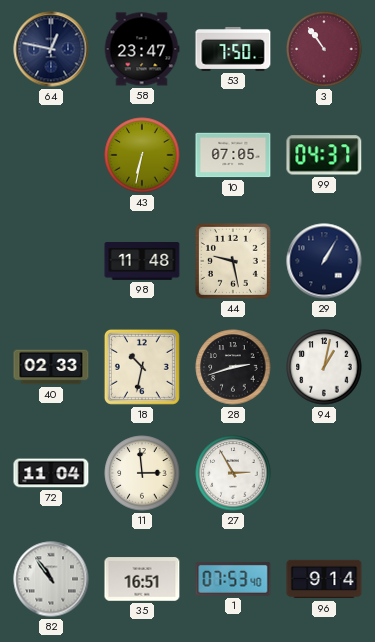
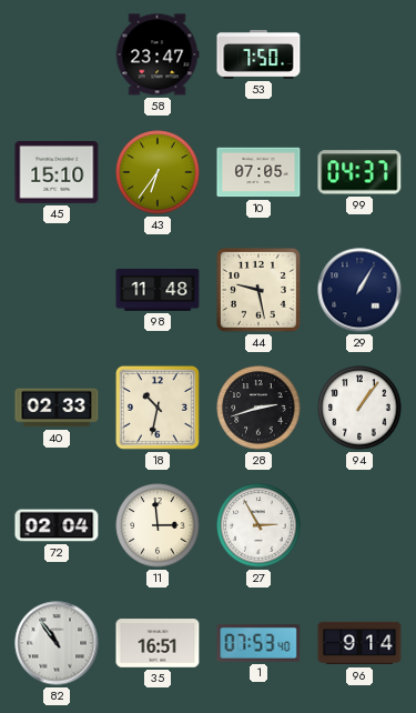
64: 12:47 -> none
3: 10:54 -> none
45: none -> 15:10
43: 6:32 -> 6:36
94: 1:02 -> 1:06
72: 11:04 -> 02:04
